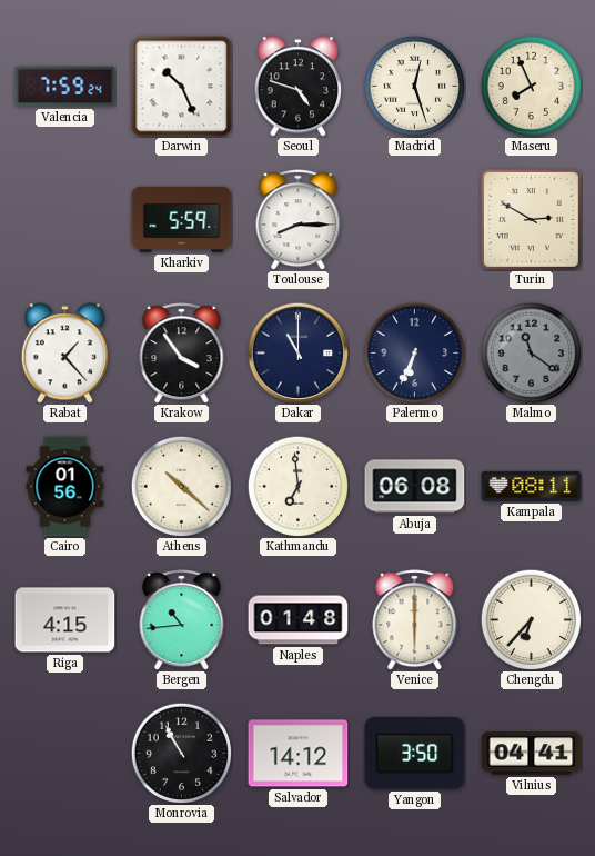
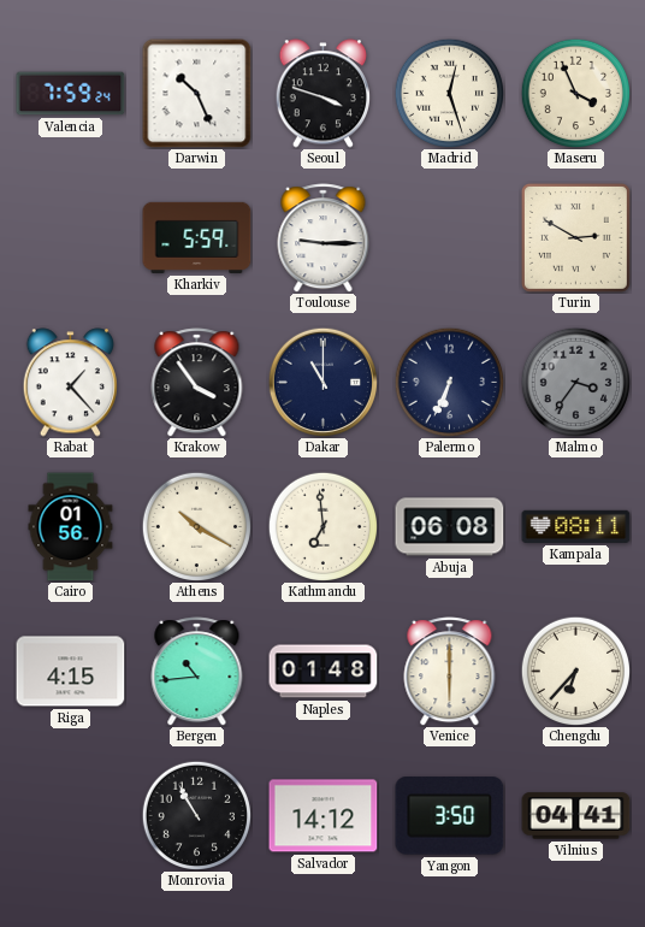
Seoul: 4:48 -> 3:48
Maseru: 7:56 -> 3:56
Toulouse: 8:15 -> 9:15
Malmo: 11:21 -> 3:36
Athens: 10:22 -> 10:20
